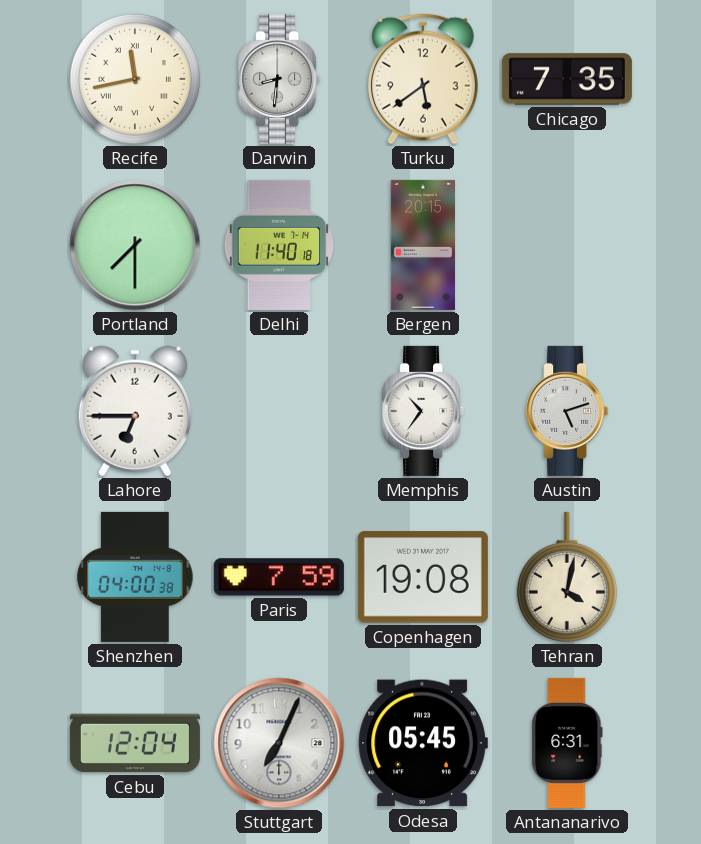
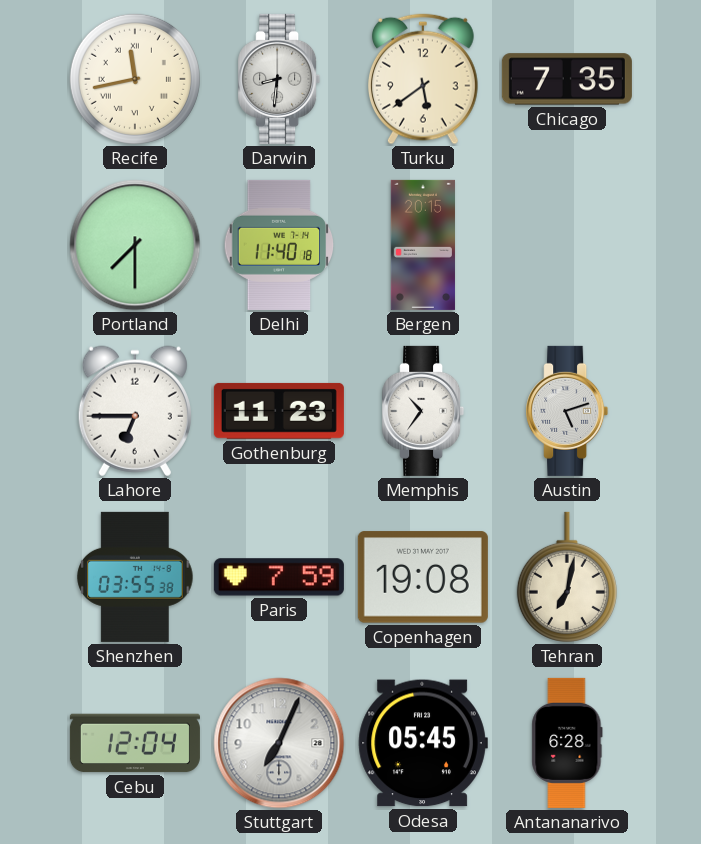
Gothenburg: none -> 11:23
Shenzhen: 04:00 -> 03:55
Tehran: 4:02 -> 7:02
Antananarivo: 6:31 -> 6:28
